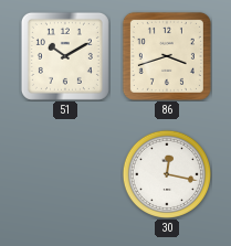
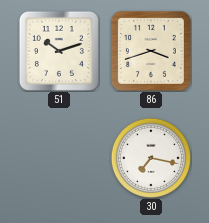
51: 10:10 -> 10:12
30: 12:17 -> 7:17
